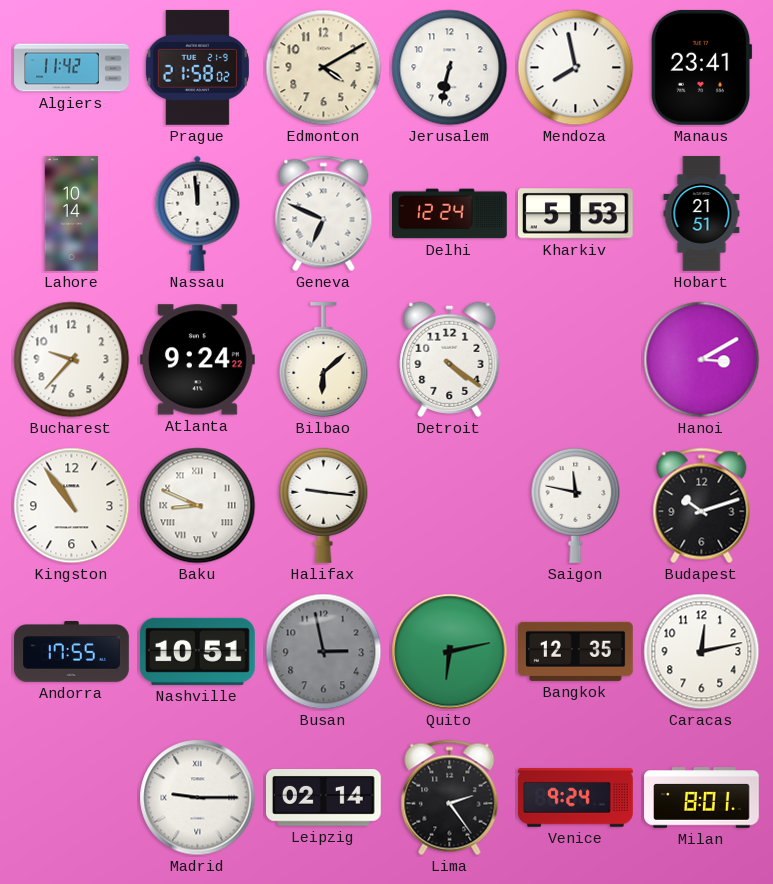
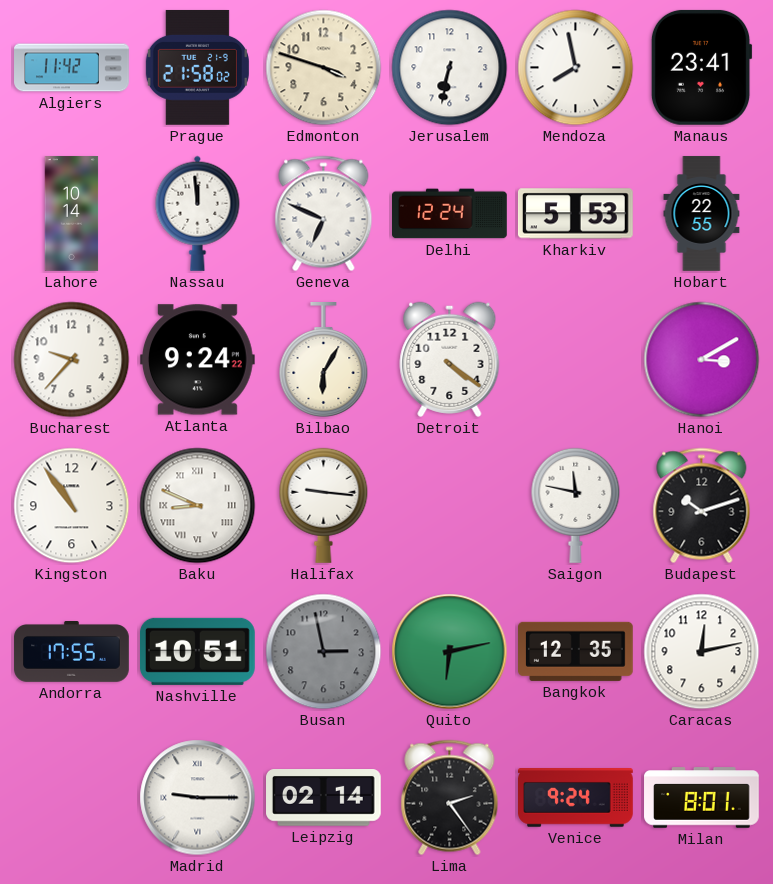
Edmonton: 4:10 -> 3:48
Hobart: 21:51 -> 22:55
Bilbao: 6:08 -> 6:05
